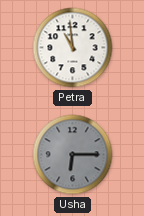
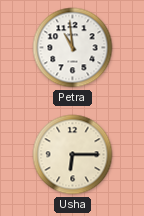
Usha dial: grey -> cream
